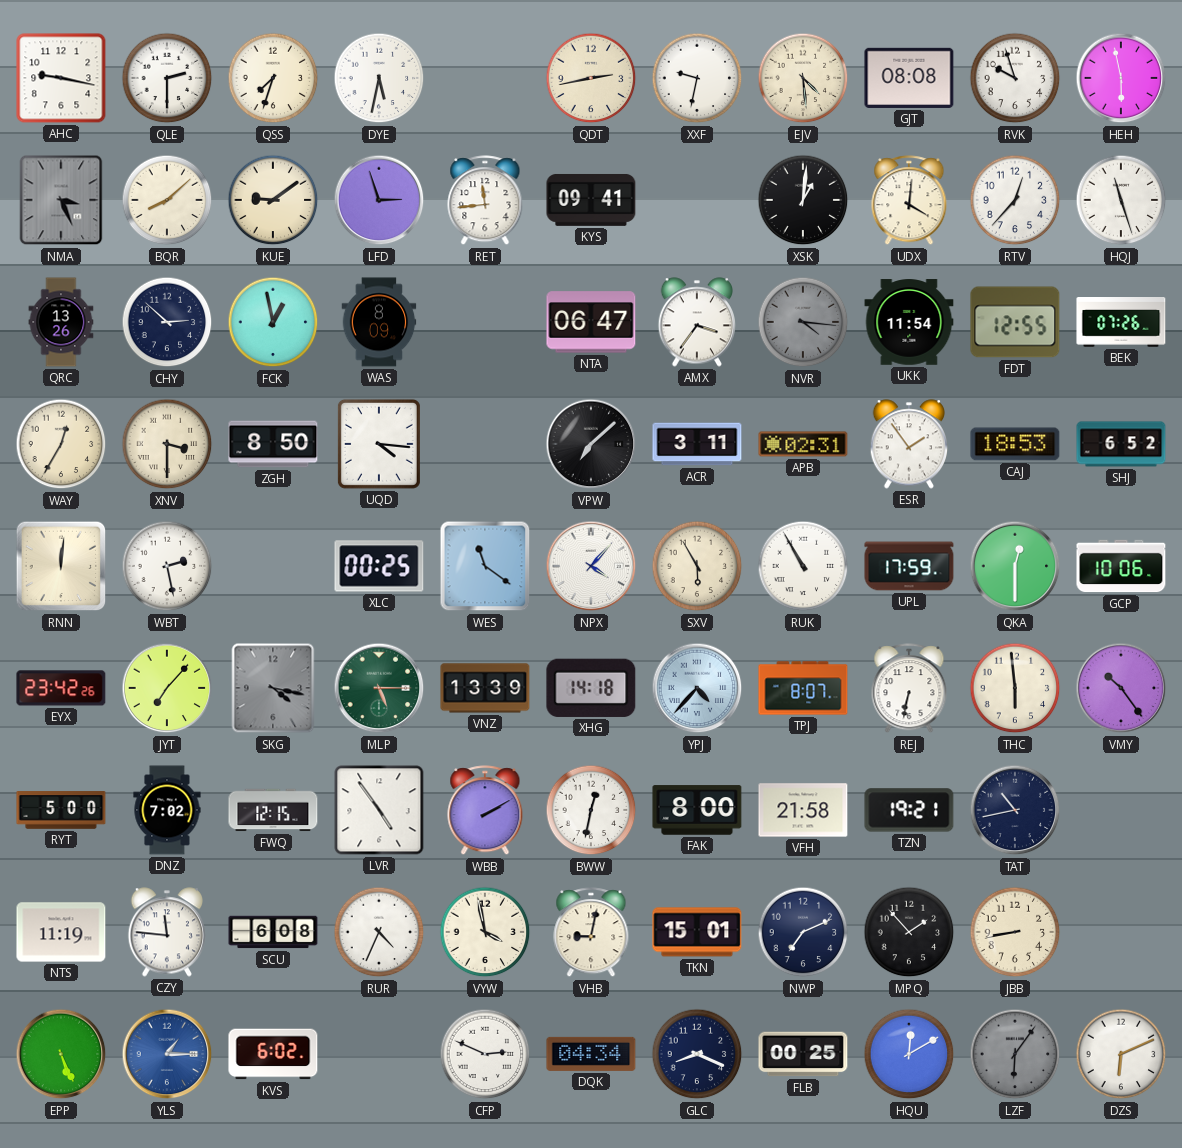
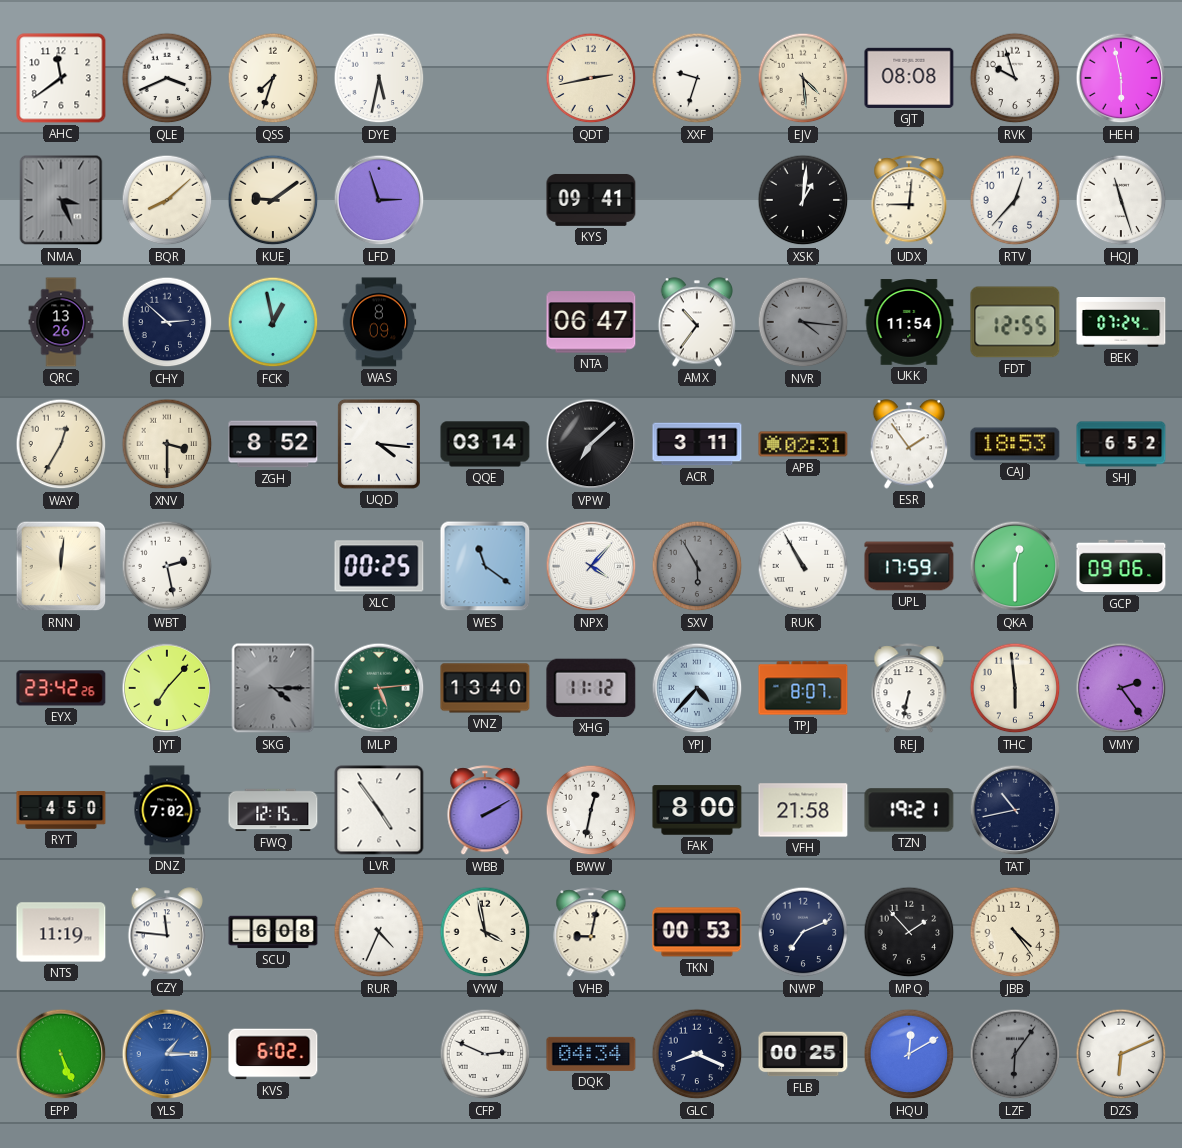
AHC: 9:17 -> 11:39
QLE: 2:30 -> 3:41
XXF: 9:32 -> 9:33
RET: 11:44 -> none
UDX: 4:01 -> 9:01
AMX: 3:36 -> 10:36
BEK: 07:26 -> 07:24
ZGH: 8:50 -> 8:52
QQE: none -> 03:14
SXV dial: cream -> grey
GCP: 10:06 -> 09:06
SKG: 4:17 -> 4:15
MLP: 5:15 -> 5:14
VNZ: 13:39 -> 13:40
XHG: 14:18 -> 11:12
VMY: 10:24 -> 2:24
RYT: 5:00 -> 4:50
TKN: 15:01 -> 00:53
JBB: 8:43 -> 4:24
